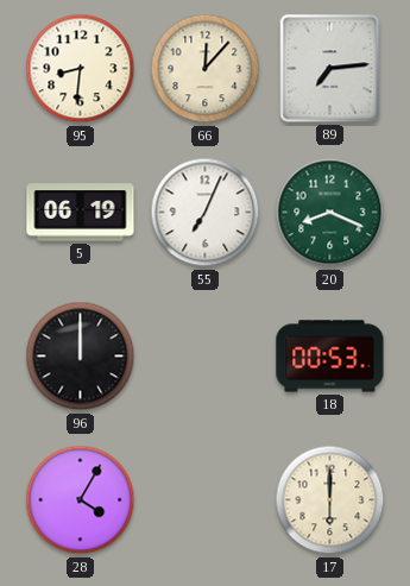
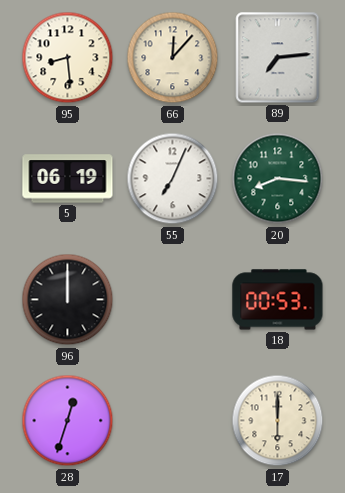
95: 8:31 -> 8:29
20: 8:19 -> 8:16
28: 4:05 -> 12:33
